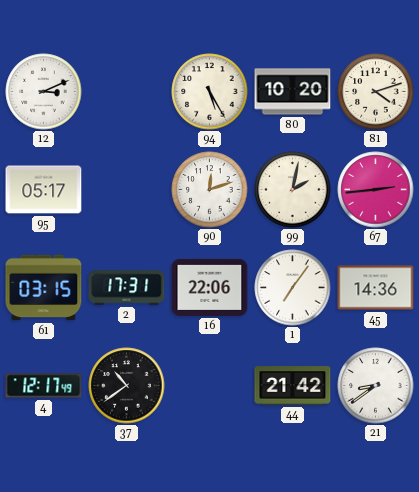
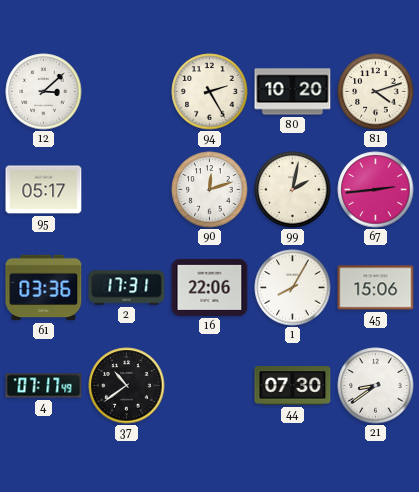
12: 3:11 -> 3:08
94: 5:25 -> 2:25
61: 03:15 -> 03:36
1: 7:06 -> 8:05
45: 14:36 -> 15:06
4: 12:17 -> 07:17
44: 21:42 -> 07:30
